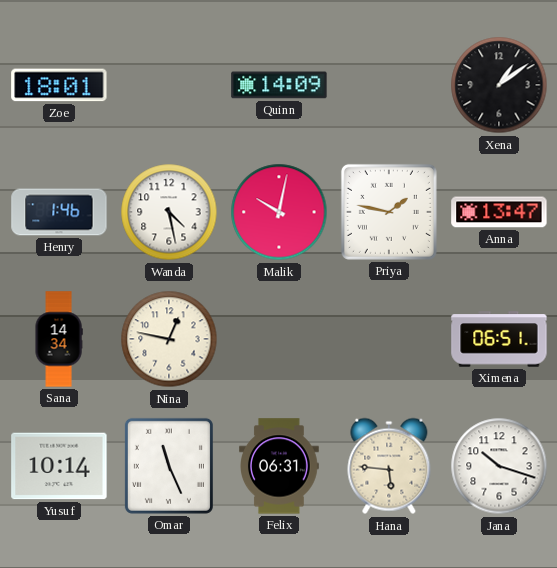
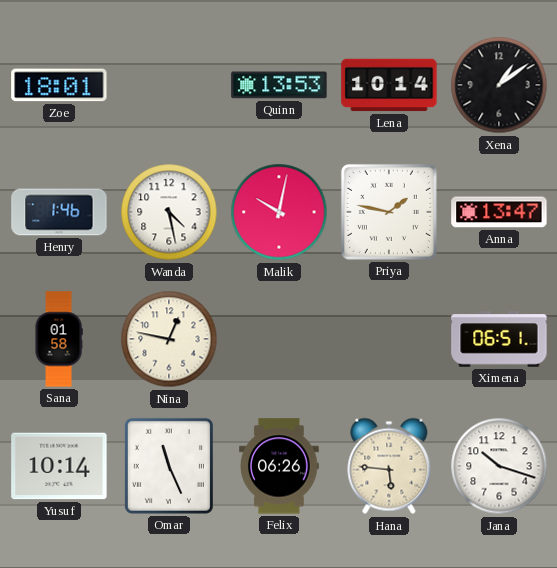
Quinn: 14:09 -> 13:53
Lena: none -> 10:14
Sana: 14:34 -> 01:58
Felix: 06:31 -> 06:26
